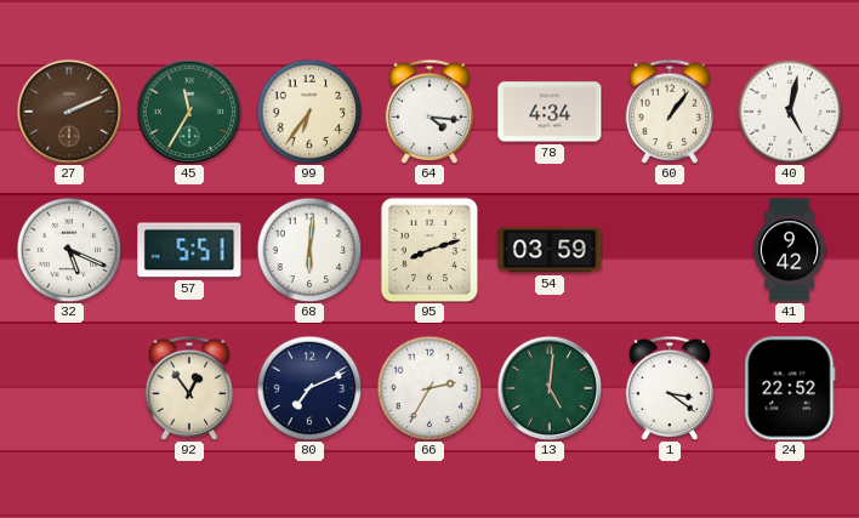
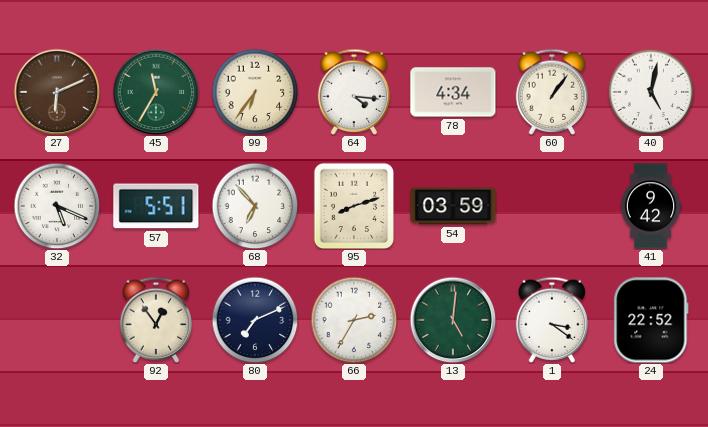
27: 2:11 -> 6:11
68: 6:01 -> 6:53
